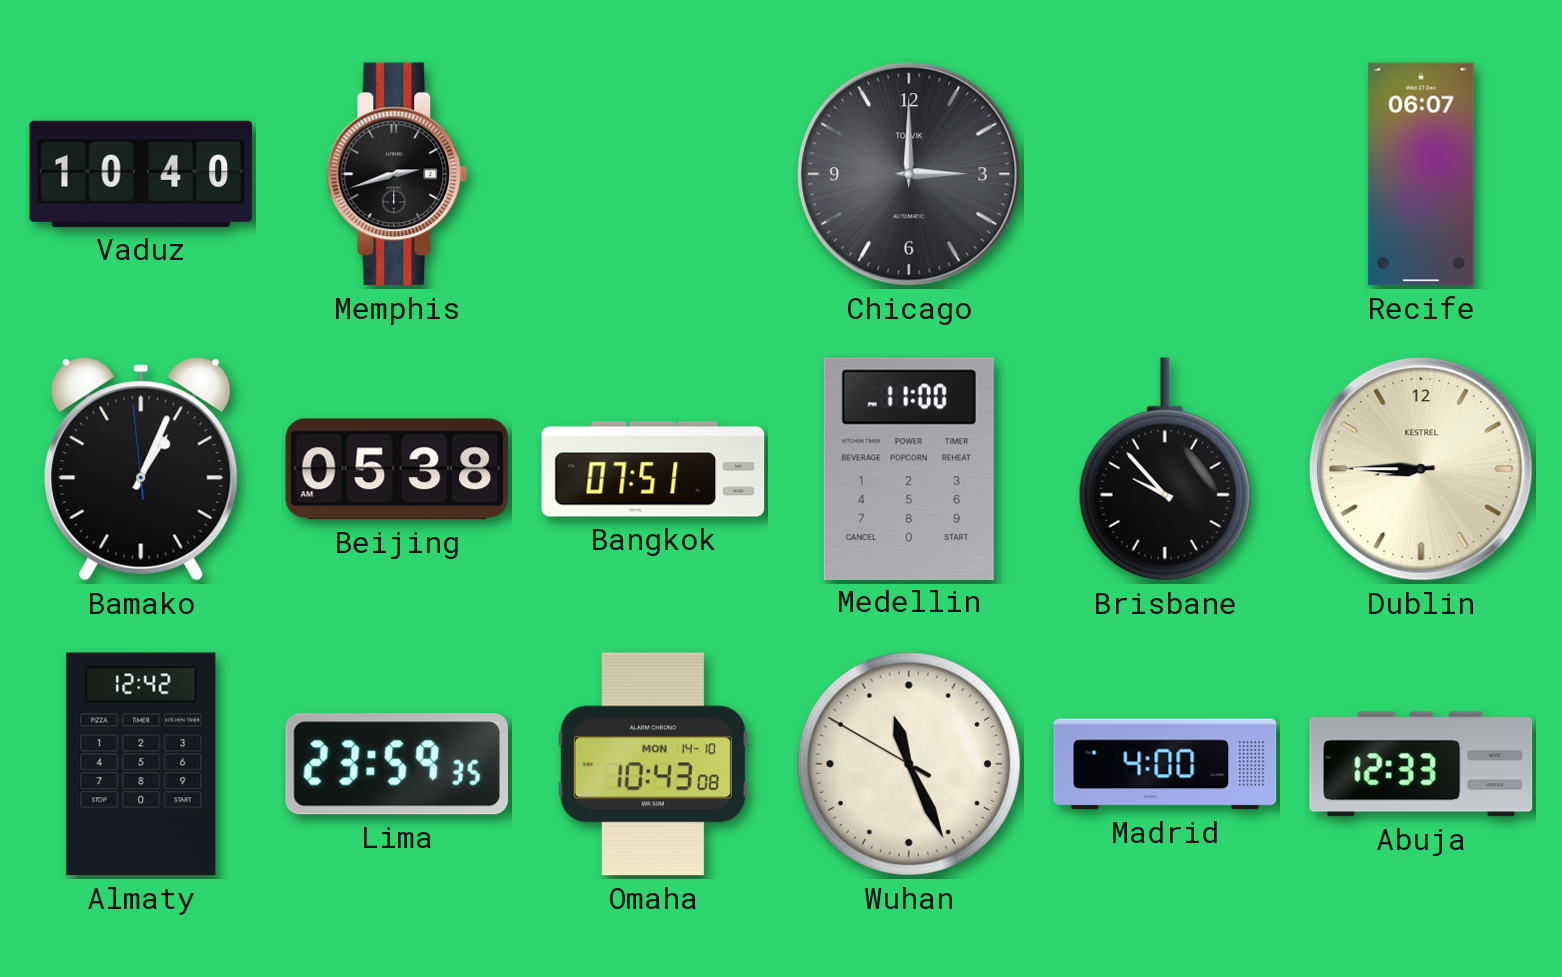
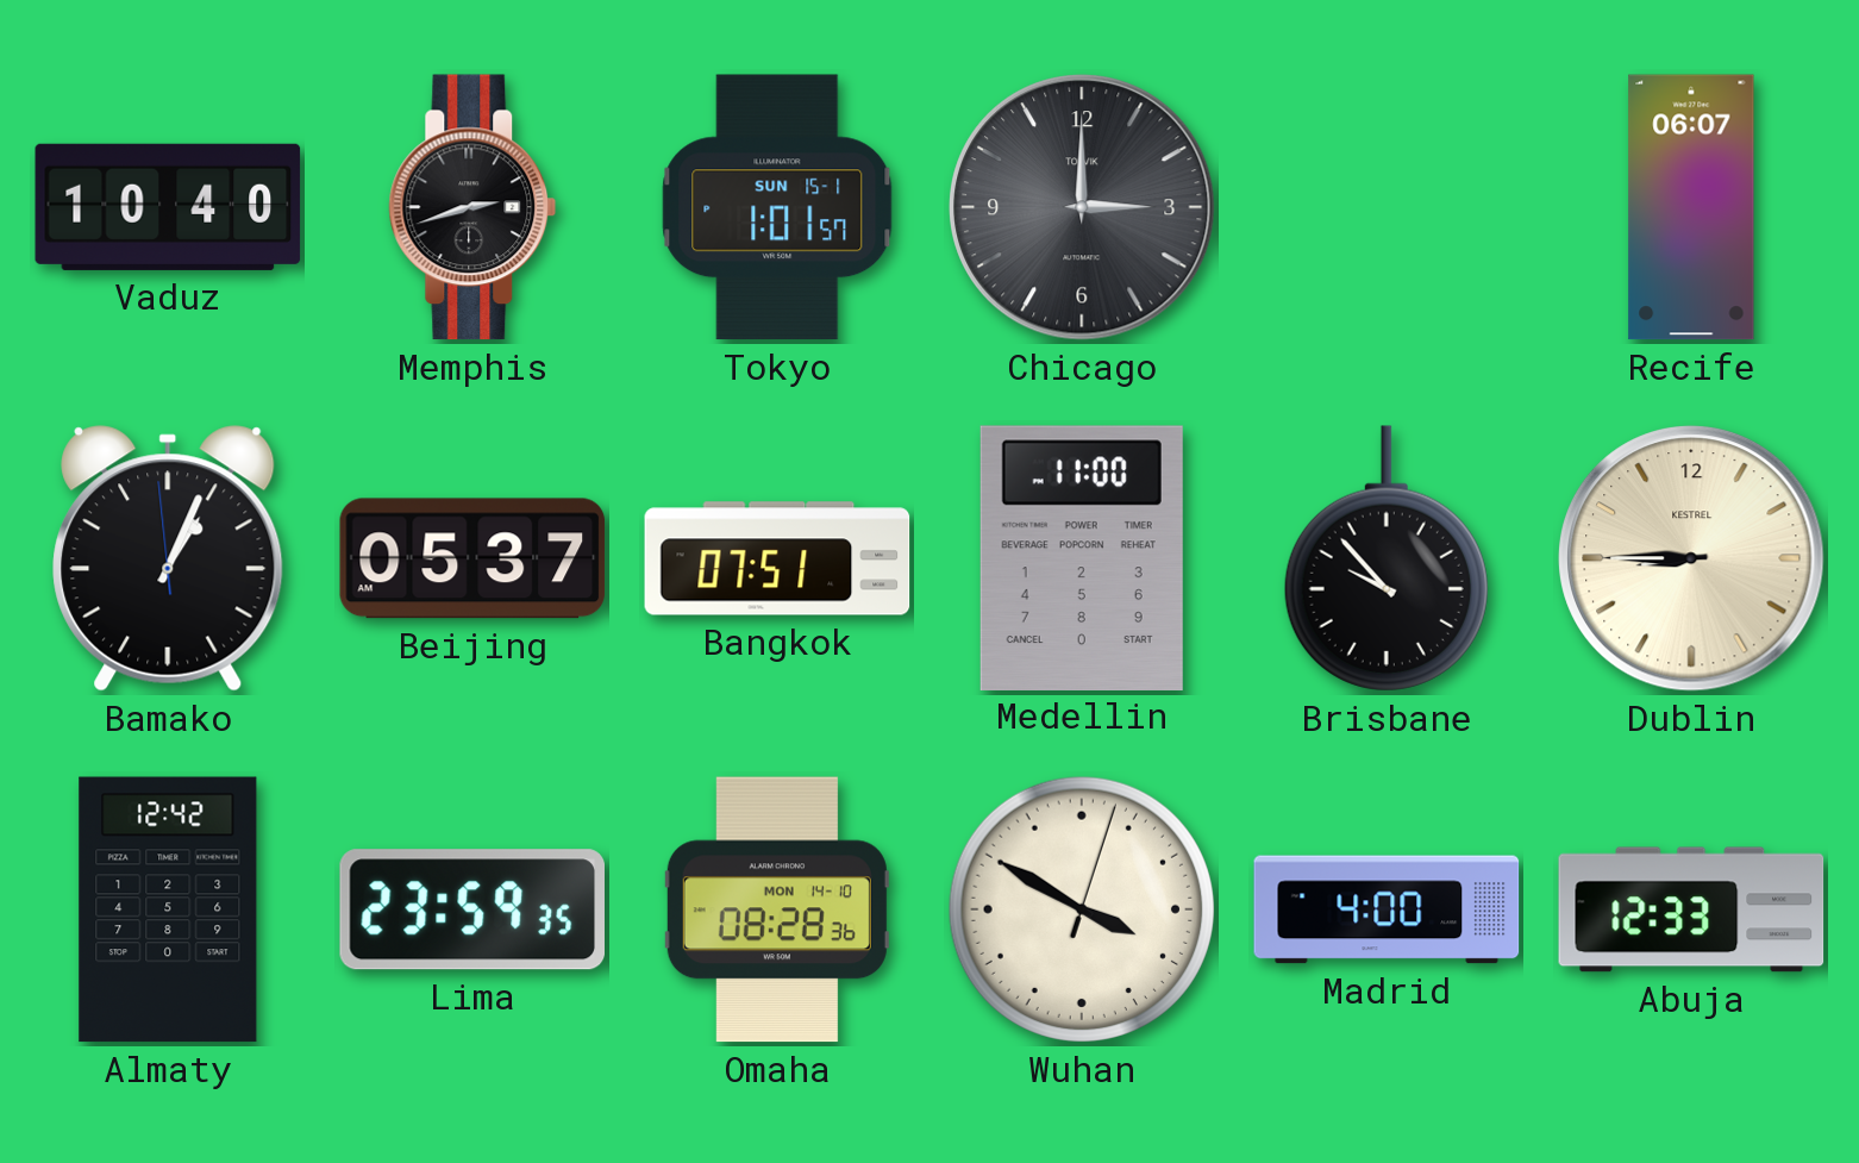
Tokyo: none -> 1:01
Beijing: 05:38 -> 05:37
Omaha: 10:43 -> 08:28
Wuhan: 11:25 -> 3:50
